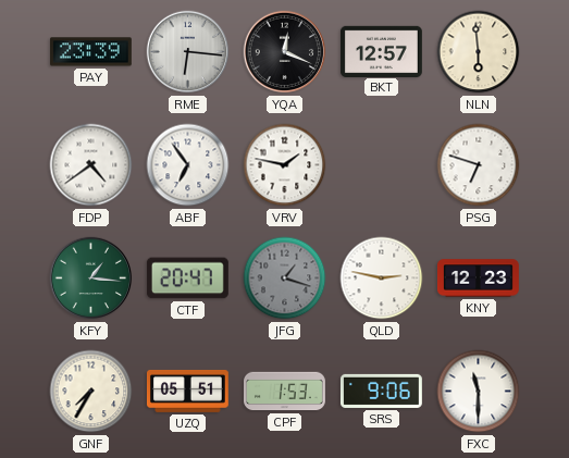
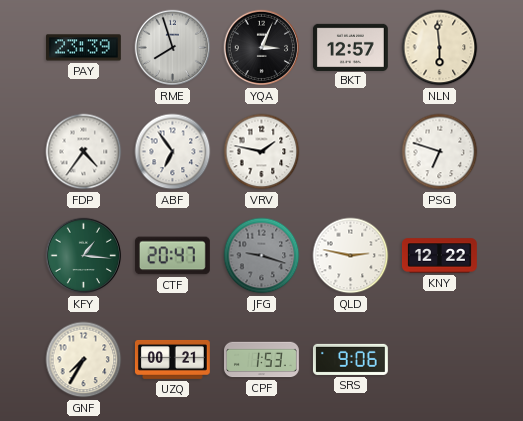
RME: 6:16 -> 7:57
YQA: 12:19 -> 3:04
FDP: 4:39 -> 4:36
JFG: 1:18 -> 9:18
KNY: 12:23 -> 12:22
UZQ: 05:51 -> 00:21
FXC: 11:30 -> none
